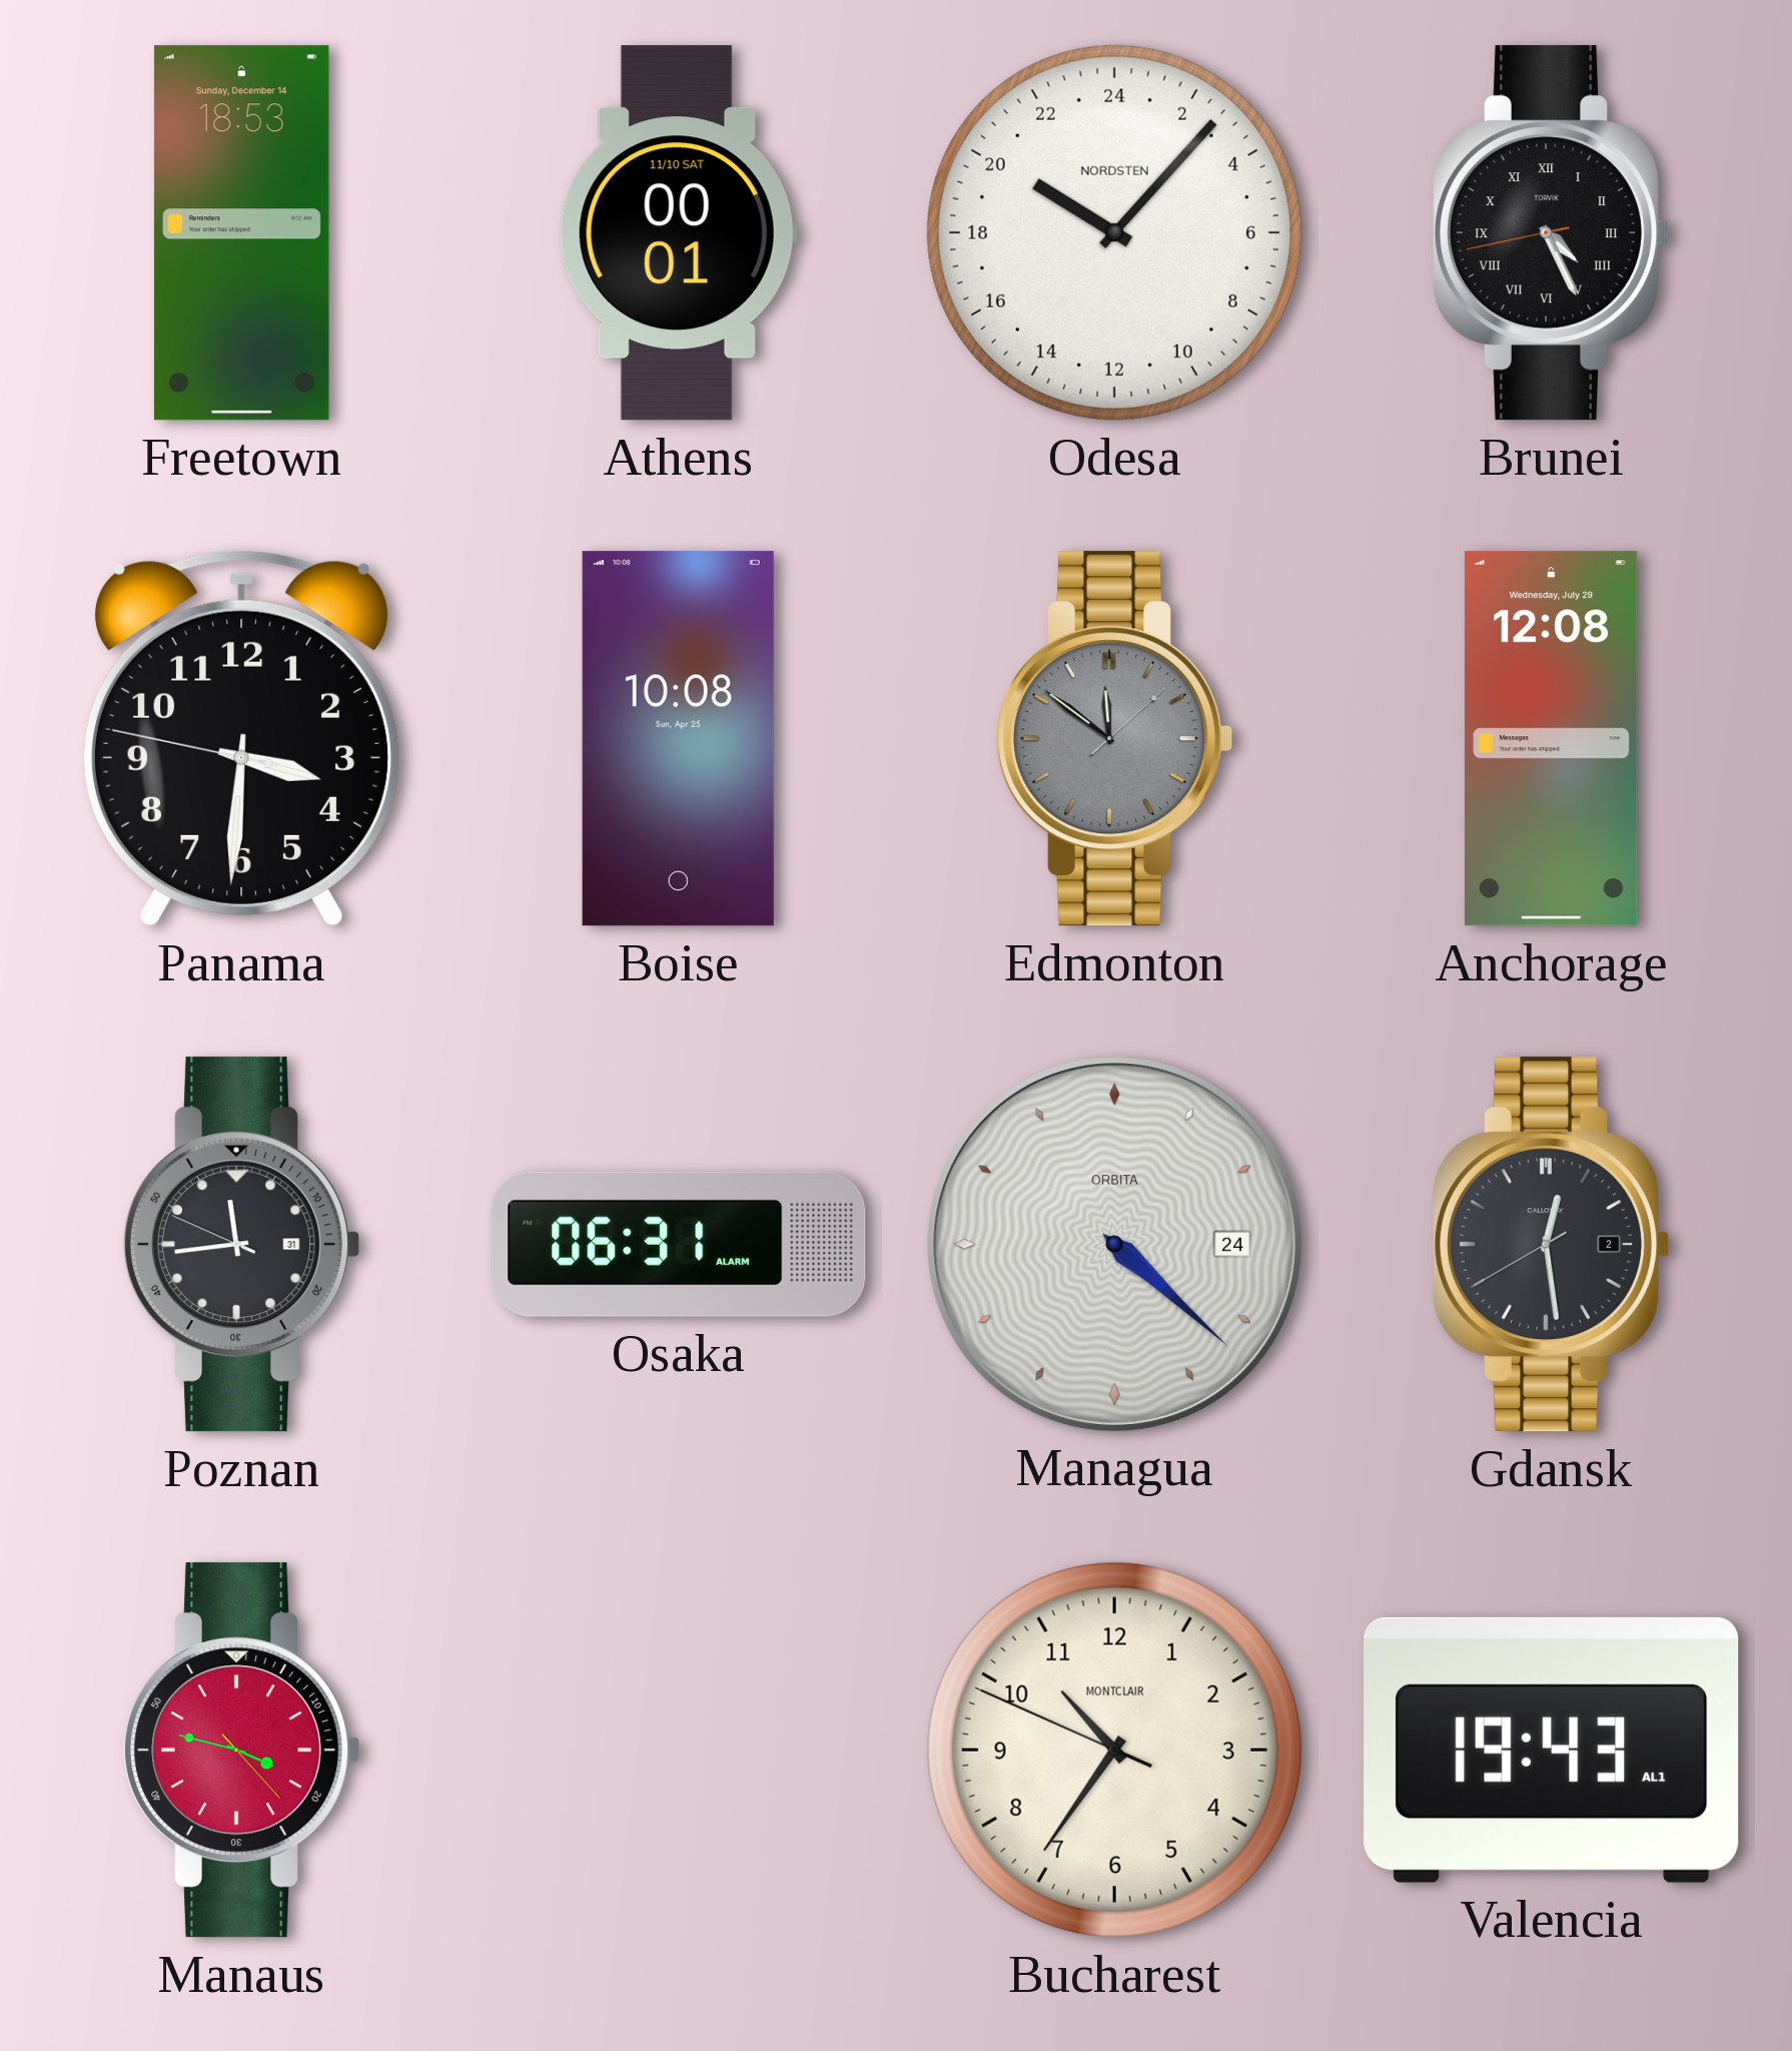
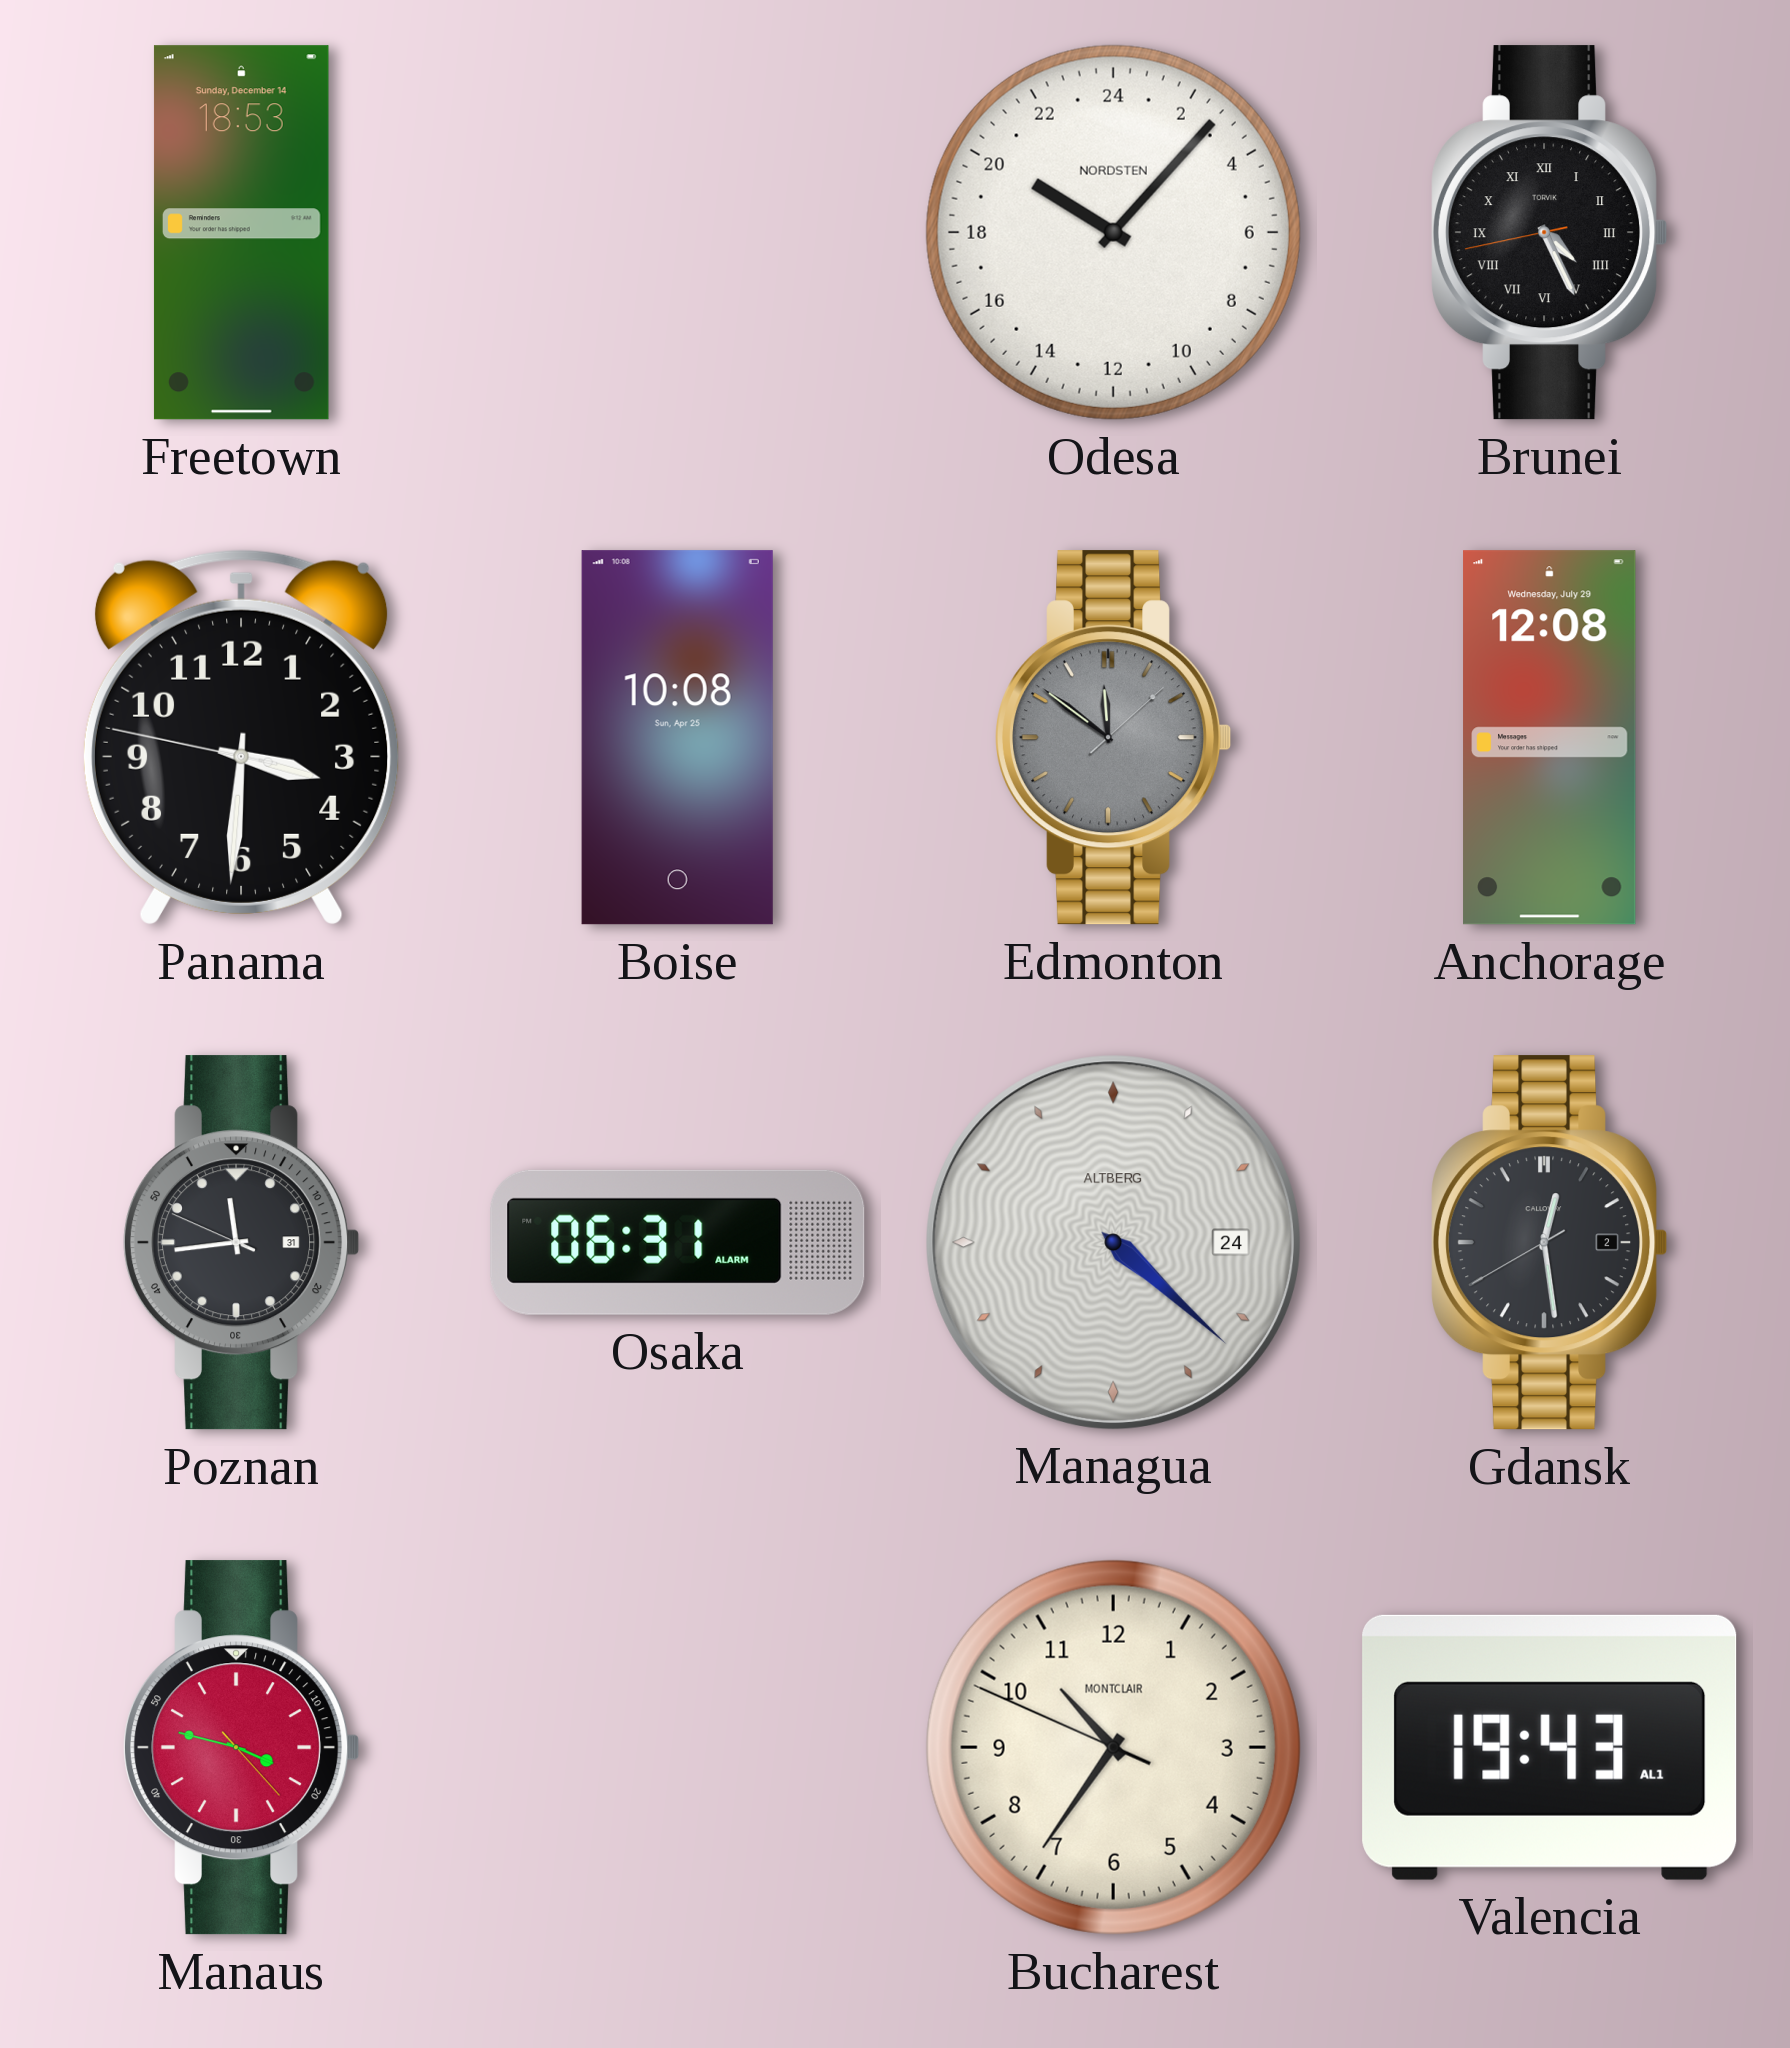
Athens: 00:01 -> none
Managua brand: ORBITA -> ALTBERG
